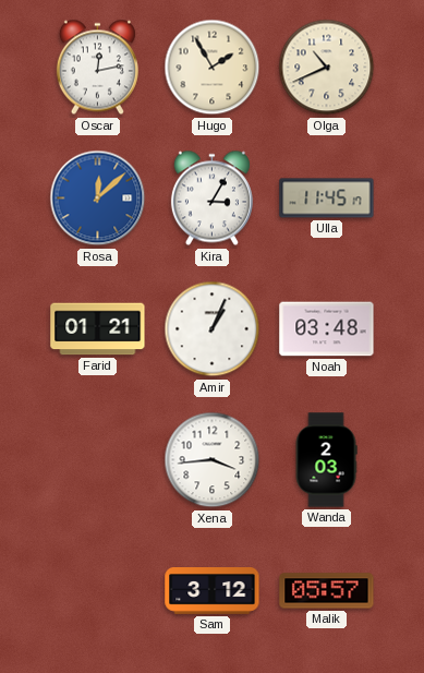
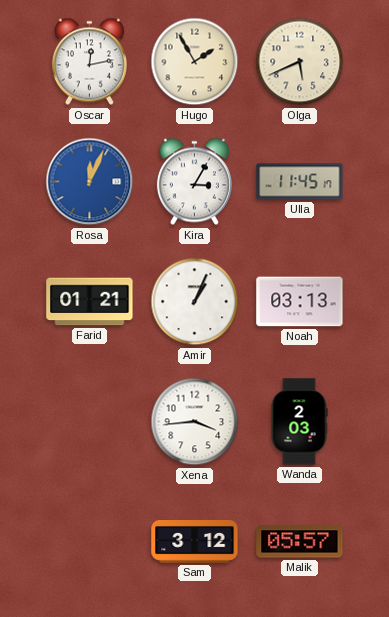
Olga: 10:41 -> 5:41
Rosa: 12:08 -> 12:04
Noah: 03:48 -> 03:13
